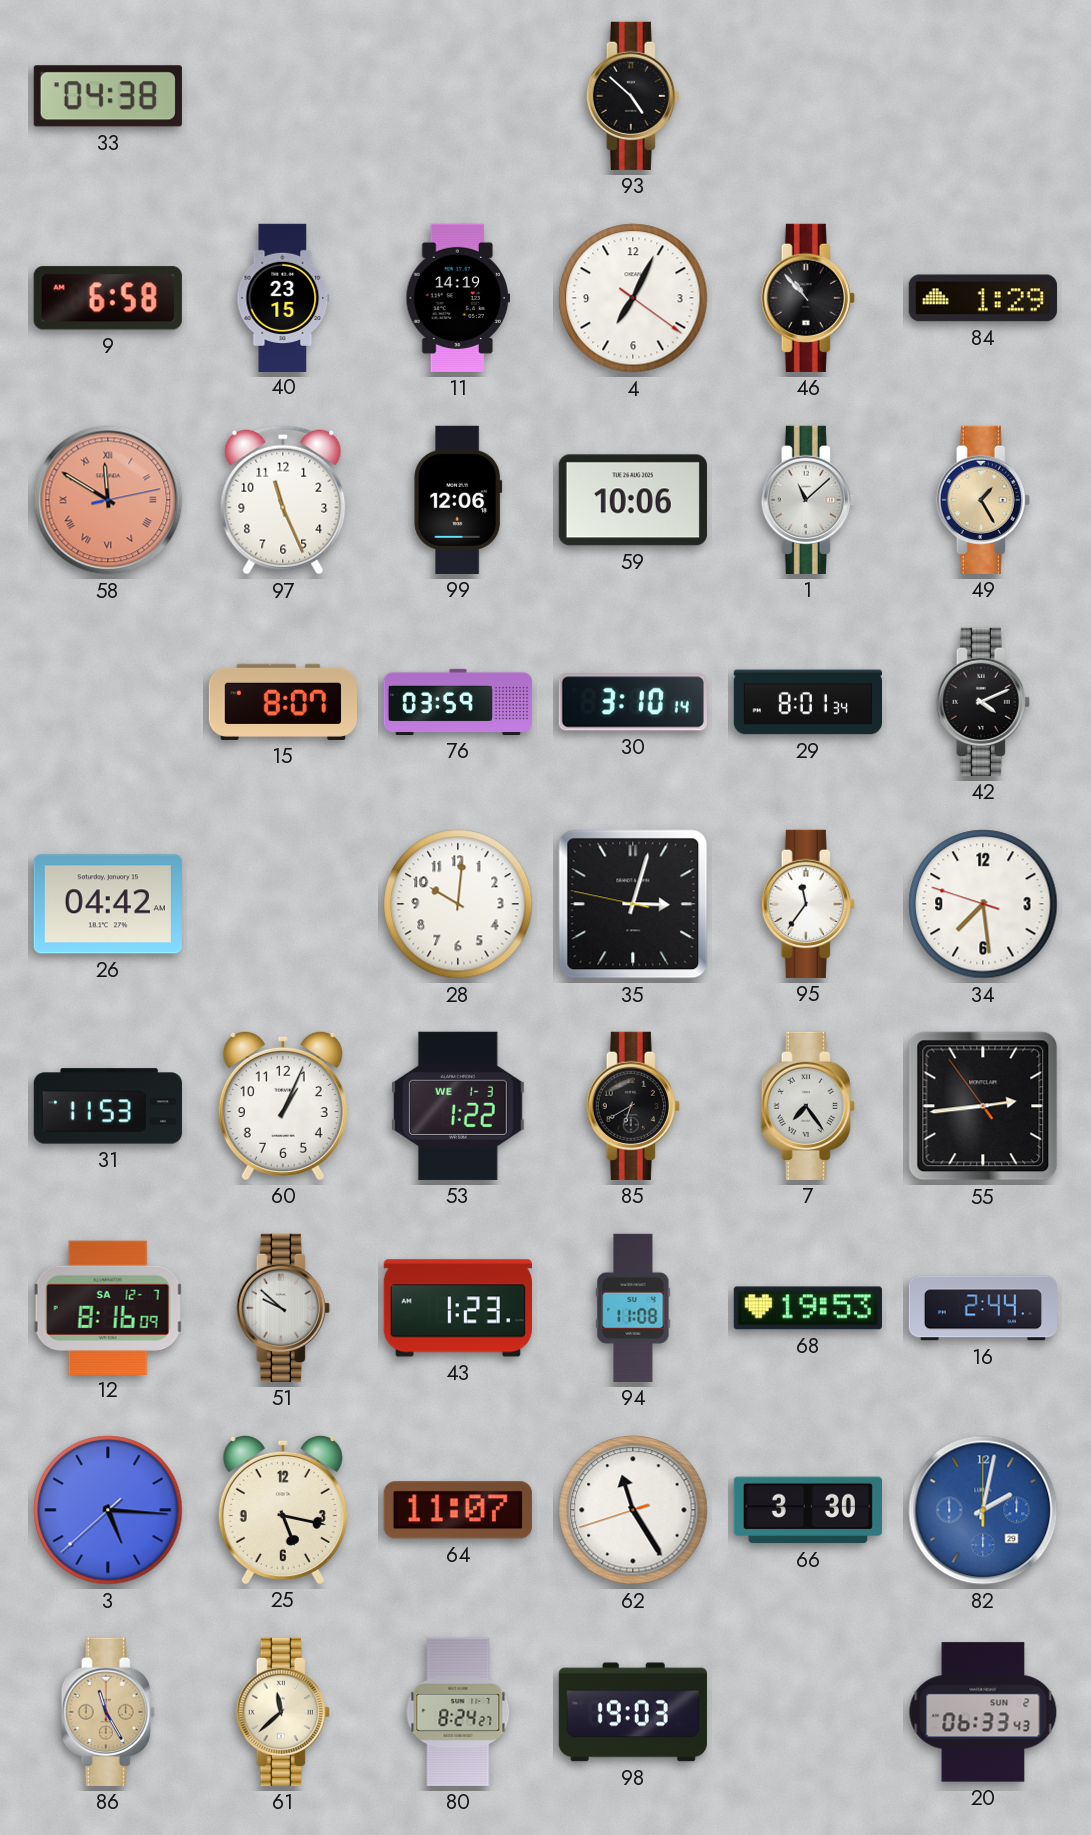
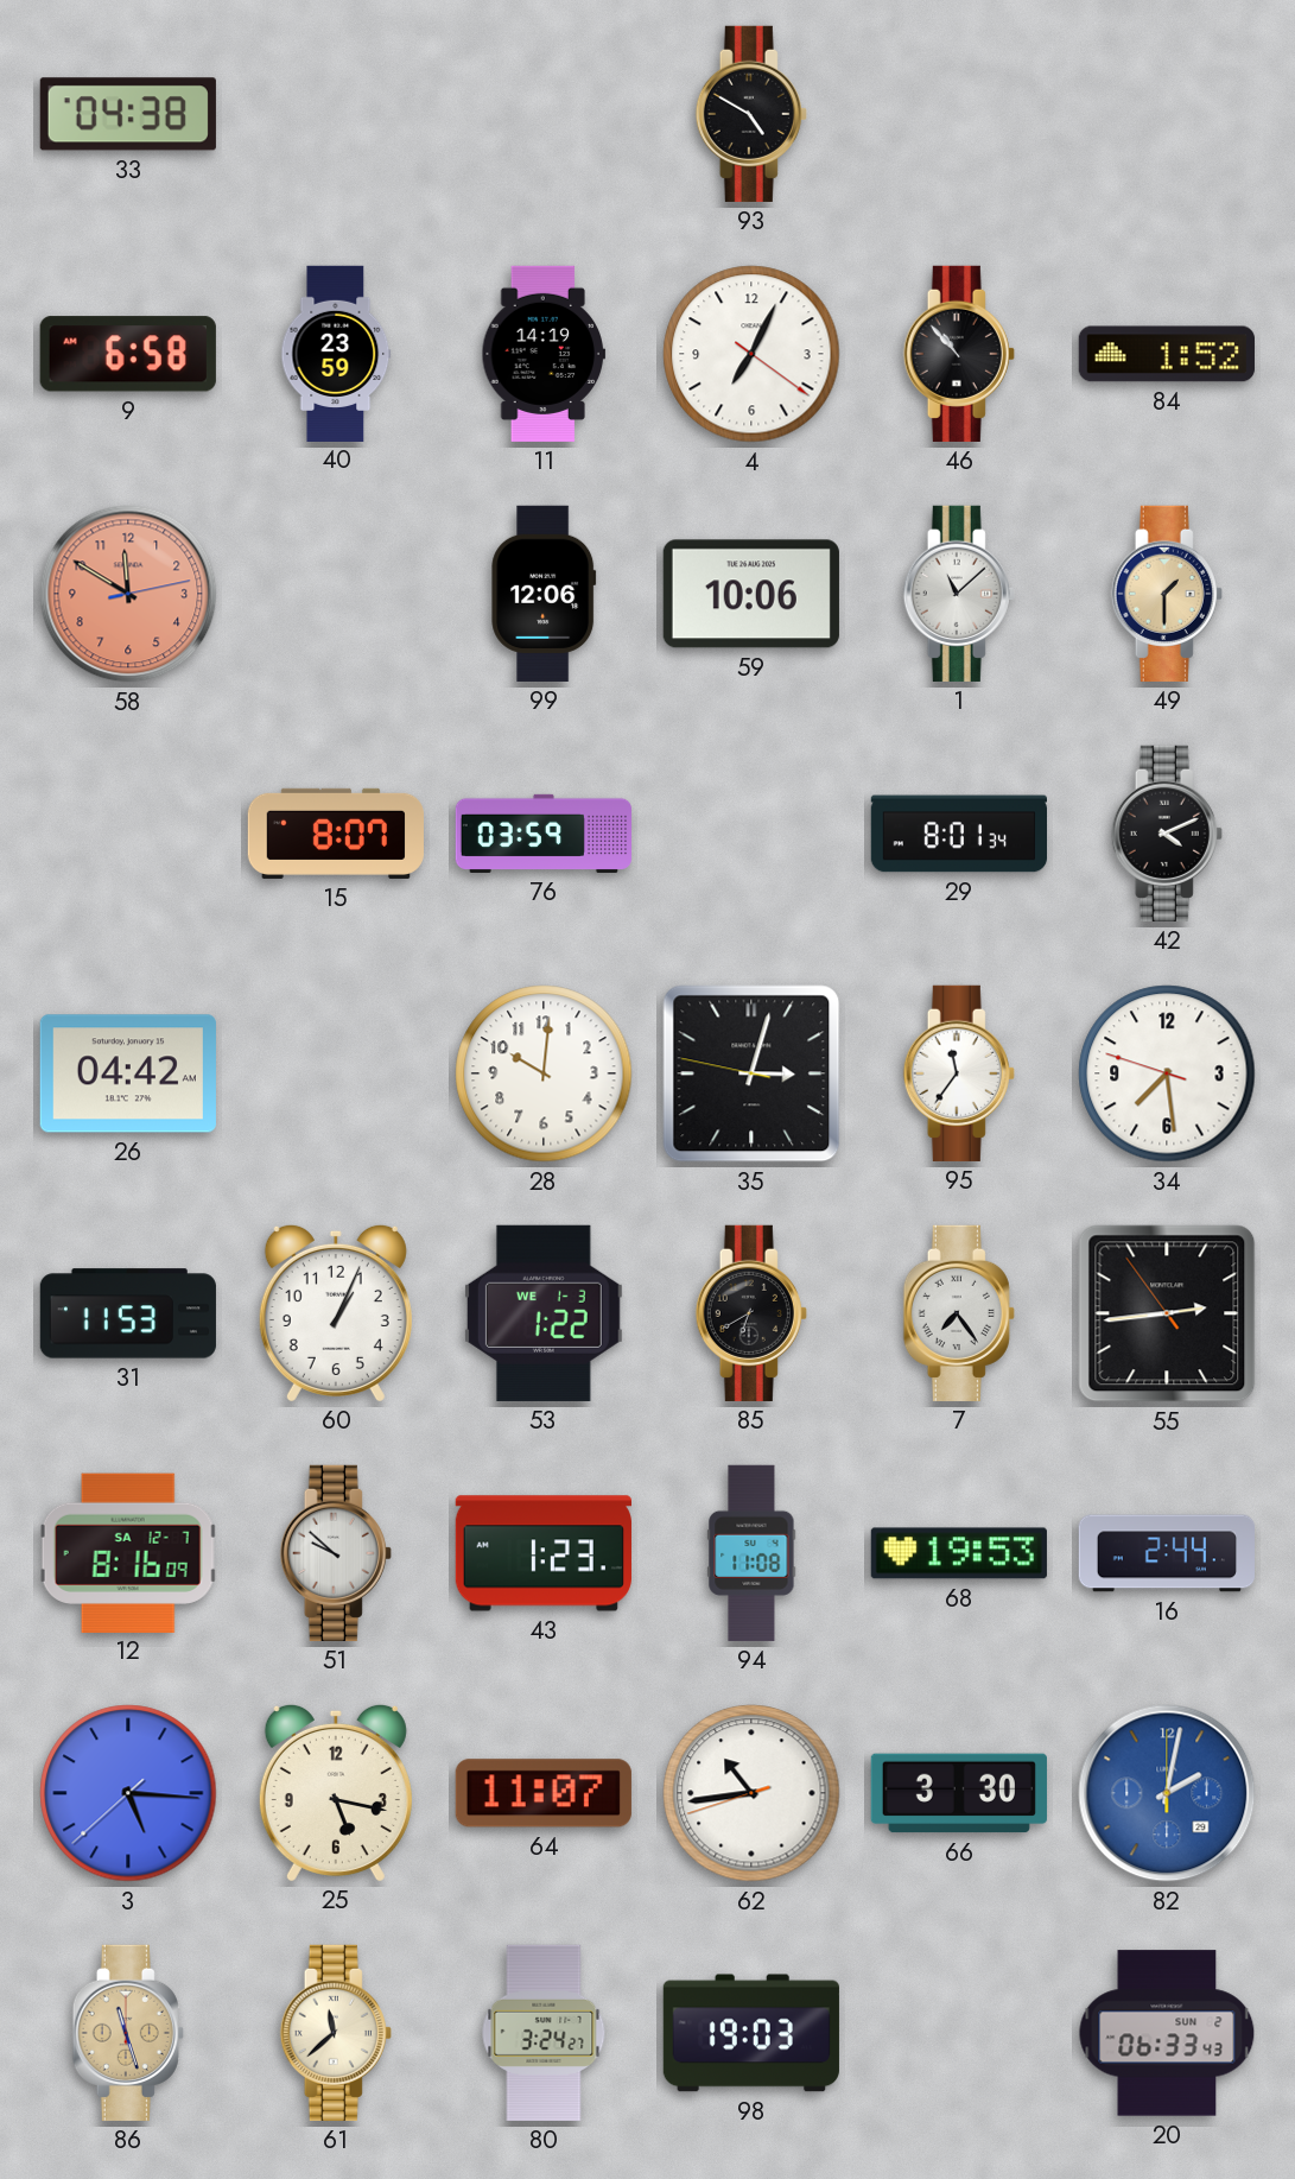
93: 4:52 -> 4:50
40: 23:15 -> 23:59
84: 1:29 -> 1:52
58 numerals: Roman -> Arabic
97: 11:26 -> none
49: 1:25 -> 1:30
30: 3:10 -> none
62: 11:24 -> 10:43
86: 11:25 -> 11:27
80: 8:24 -> 3:24
